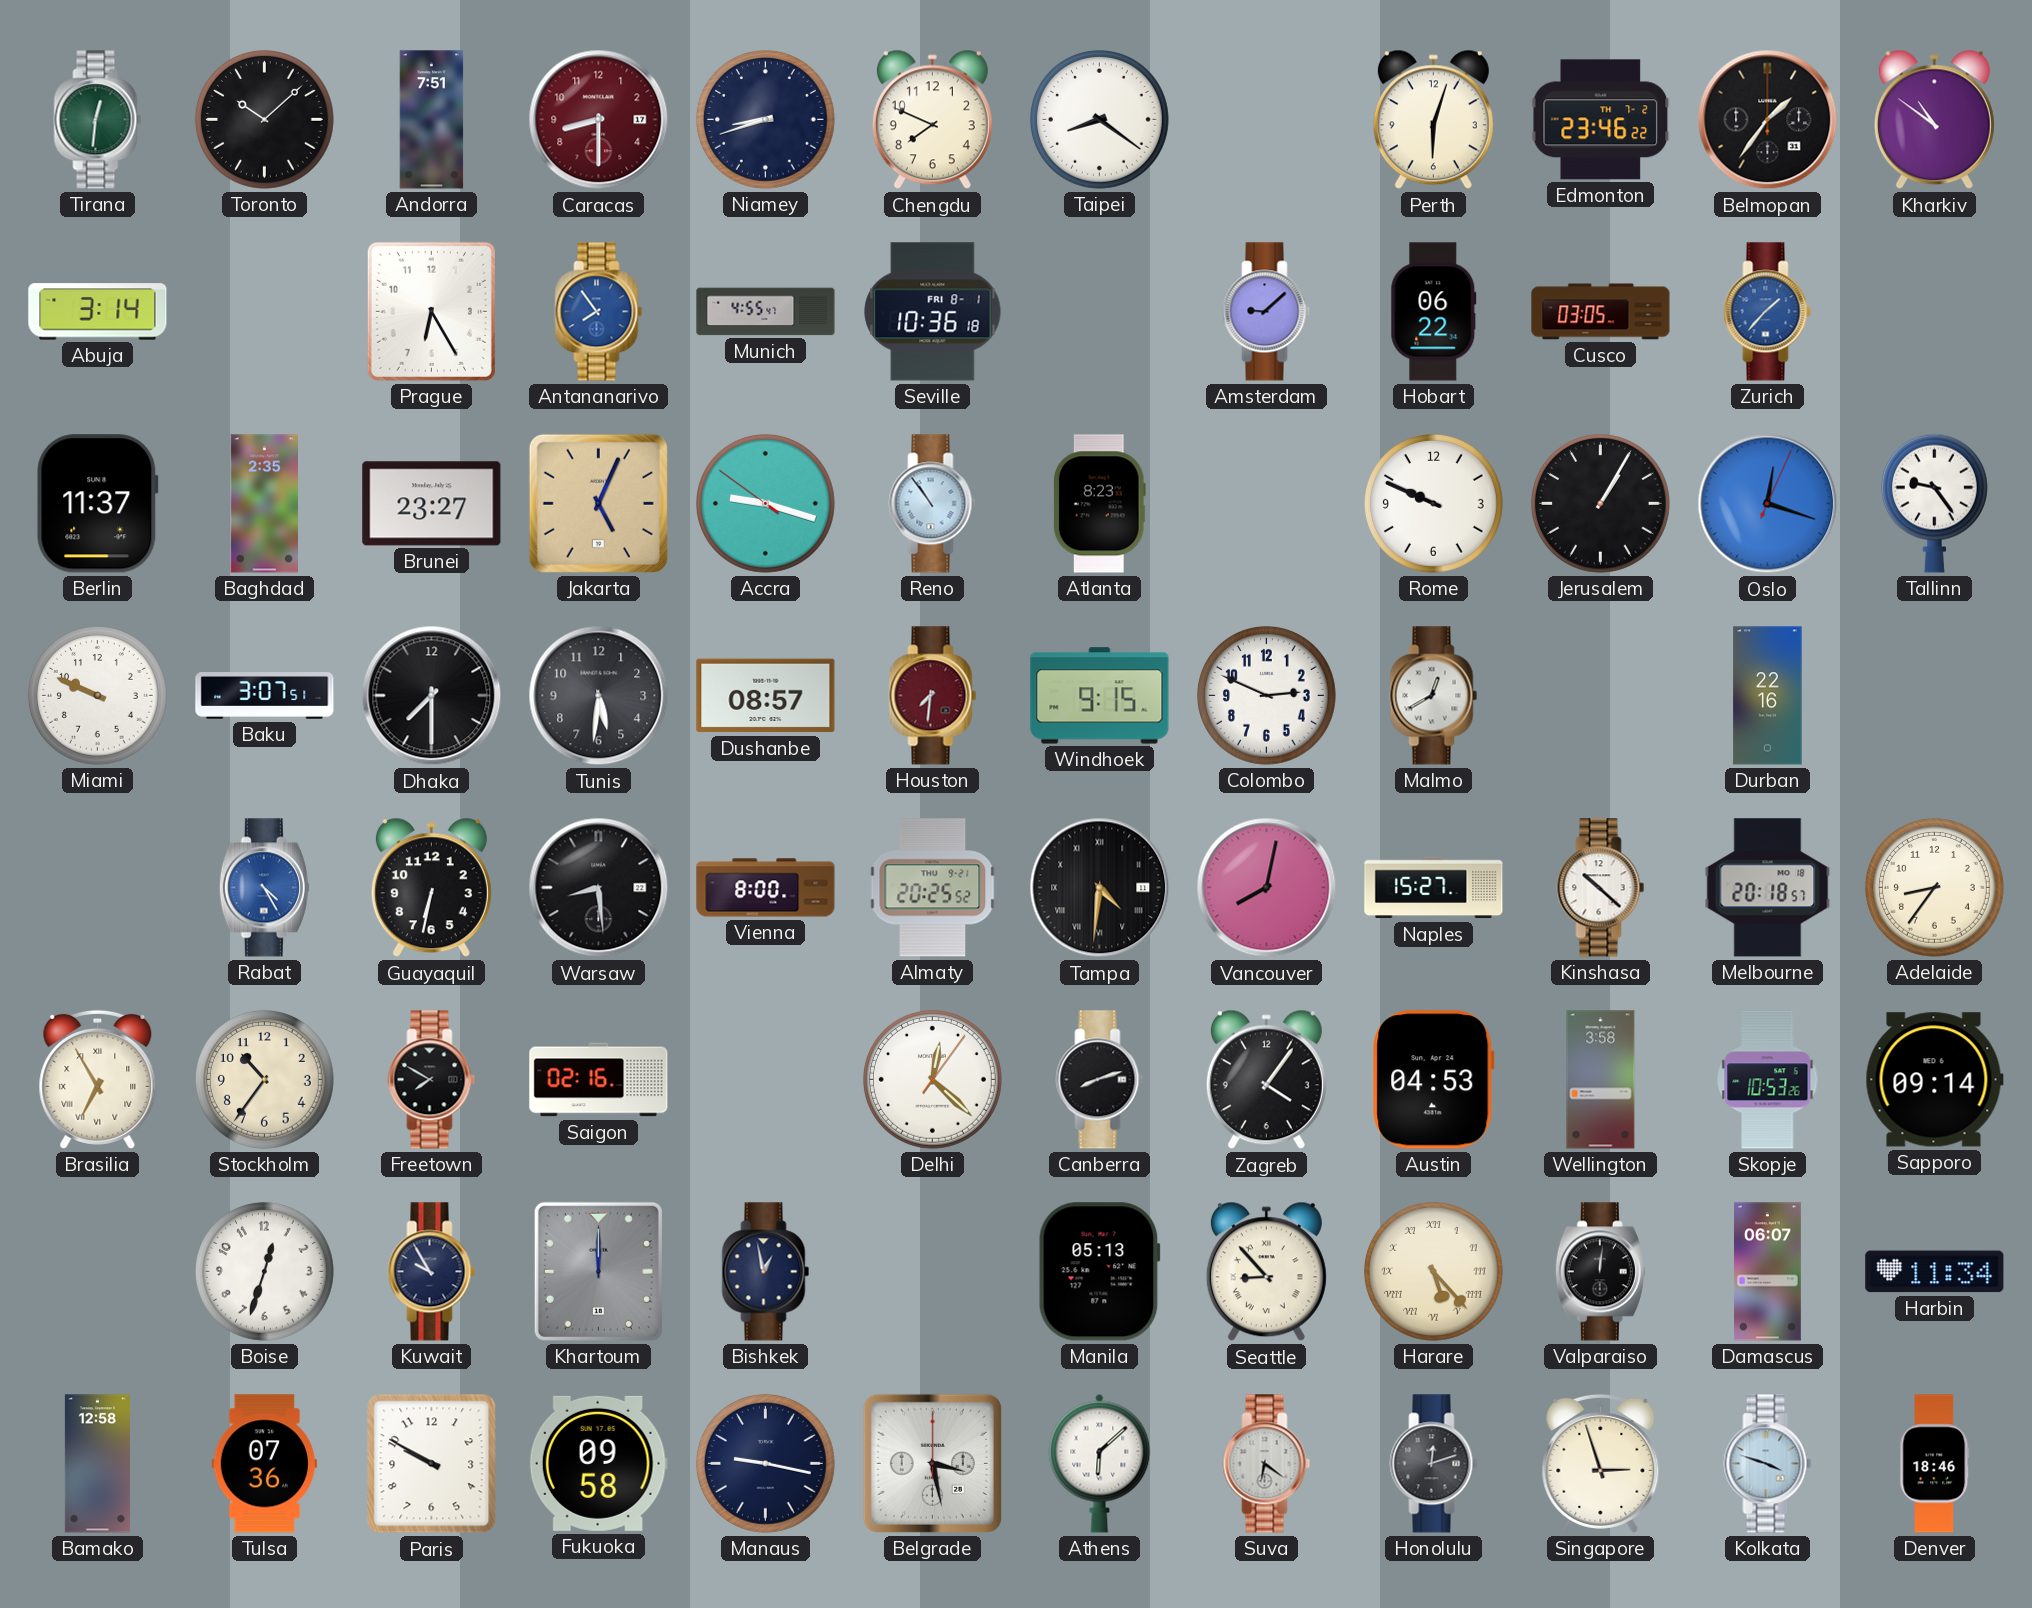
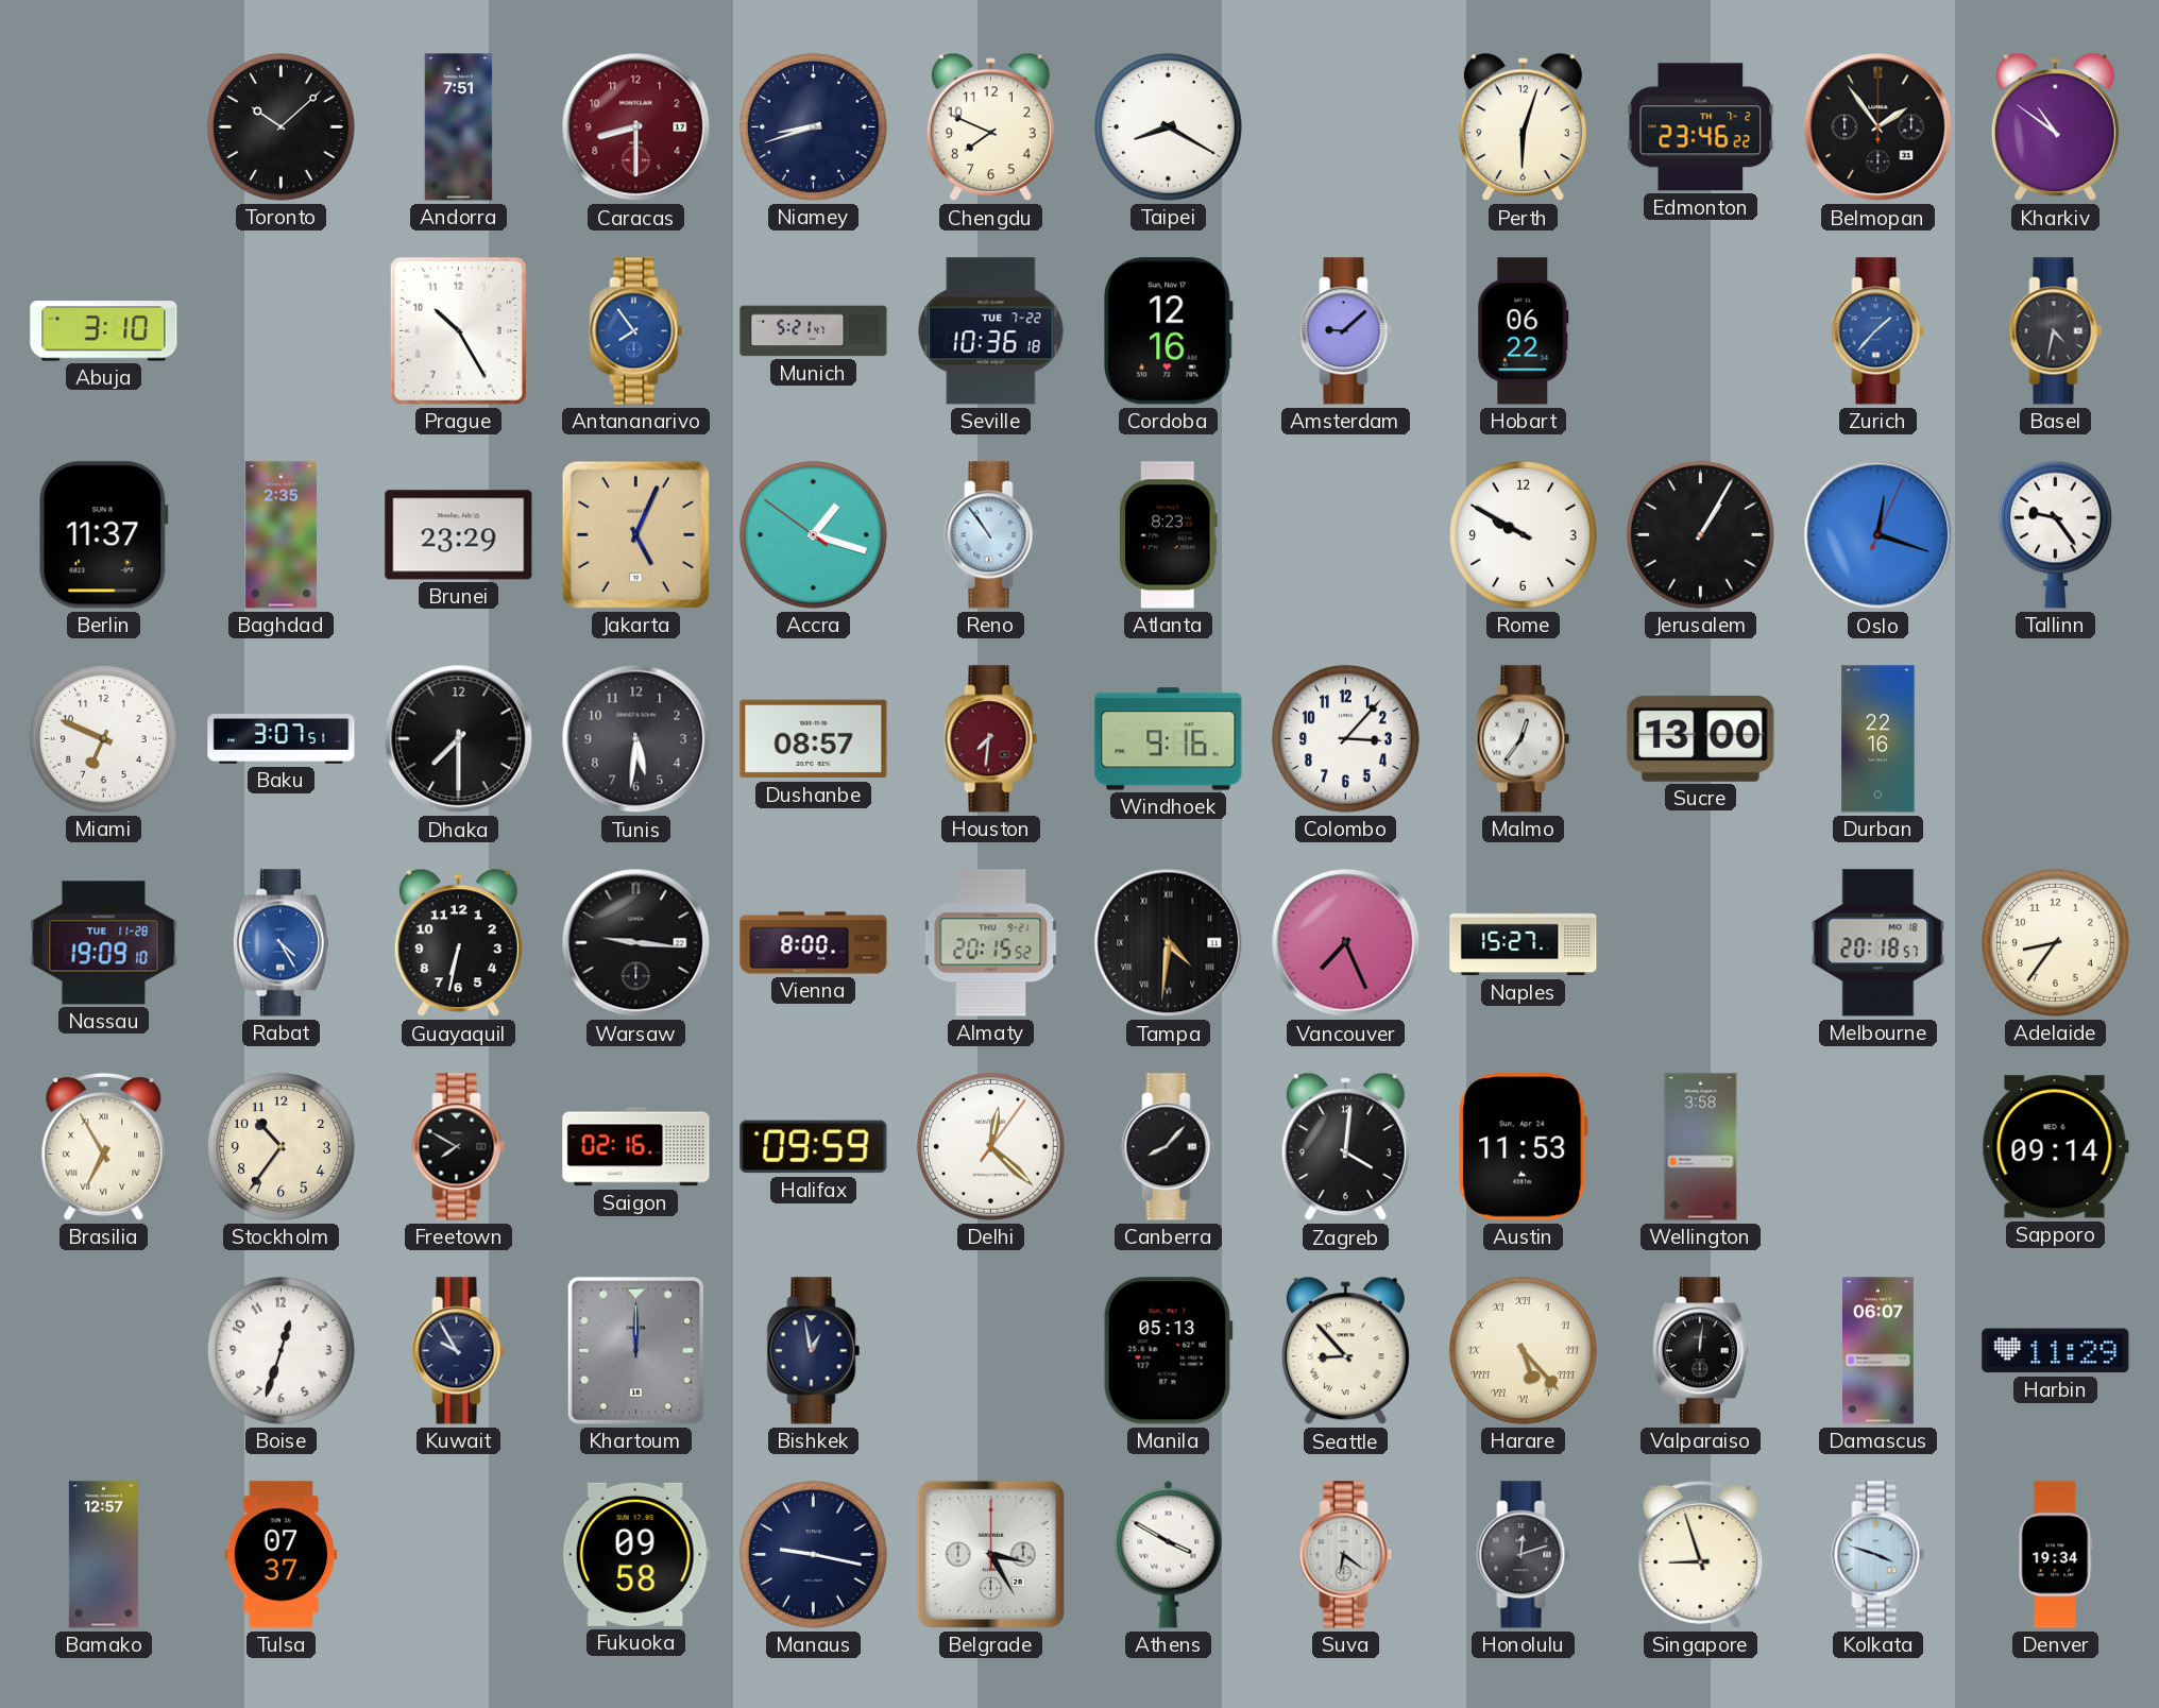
Tirana: 12:31 -> none
Taipei: 8:21 -> 8:20
Belmopan: 1:36 -> 1:54
Abuja: 3:14 -> 3:10
Prague: 6:25 -> 10:25
Munich: 4:55 -> 5:21
Seville date: FRI 8-1 -> TUE 7-22
Cordoba: none -> 12:16
Cusco: 03:05 -> none
Basel: none -> 4:32
Brunei: 23:27 -> 23:29
Accra: 9:17 -> 1:17
Rome: 9:49 -> 9:50
Miami: 9:49 -> 6:49
Windhoek: 9:15 -> 9:16
Colombo: 2:49 -> 3:07
Malmo: 12:40 -> 12:36
Sucre: none -> 13:00
Nassau: none -> 19:09
Warsaw: 8:29 -> 9:16
Almaty: 20:25 -> 20:15
Vancouver: 8:02 -> 7:26
Kinshasa: 10:22 -> none
Halifax: none -> 09:59
Canberra: 8:12 -> 8:07
Zagreb: 4:06 -> 4:01
Austin: 04:53 -> 11:53
Skopje: 10:53 -> none
Harbin: 11:34 -> 11:29
Bamako: 12:58 -> 12:57
Tulsa: 07:36 -> 07:37
Paris: 9:50 -> none
Belgrade: 3:28 -> 3:25
Athens: 6:08 -> 3:50
Singapore: 2:57 -> 8:57
Denver: 18:46 -> 19:34
